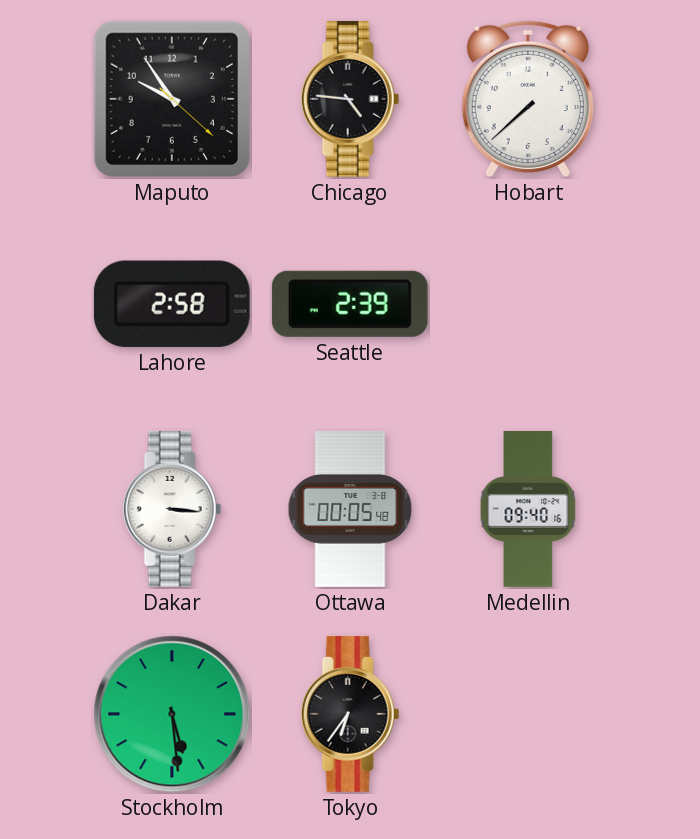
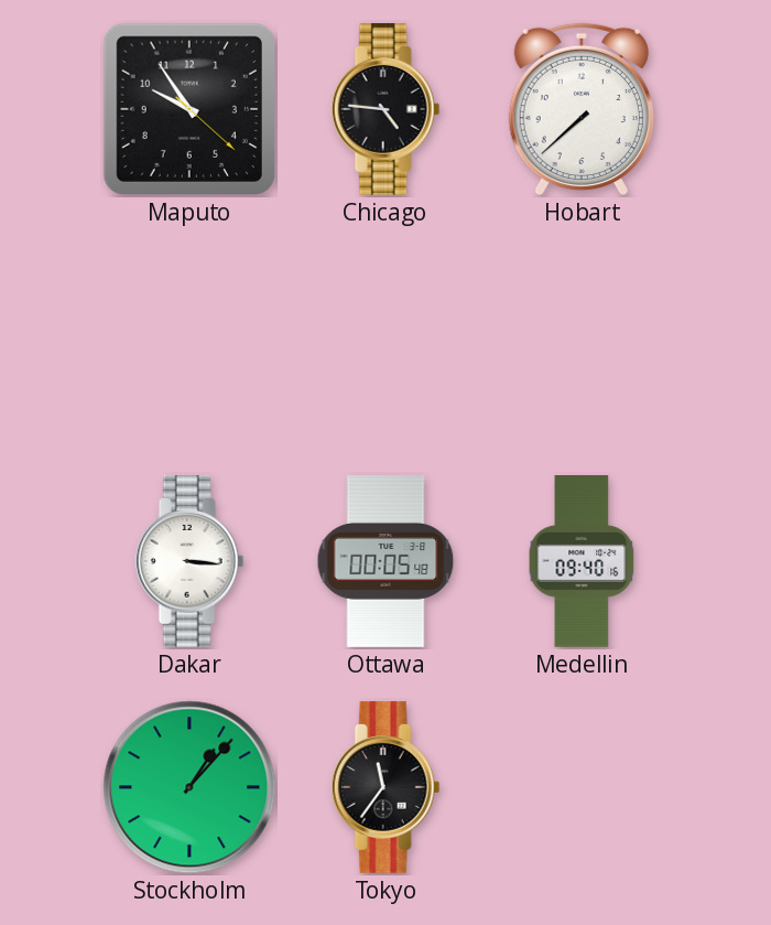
Lahore: 2:58 -> none
Seattle: 2:39 -> none
Stockholm: 5:29 -> 1:07
Tokyo: 6:36 -> 11:36
